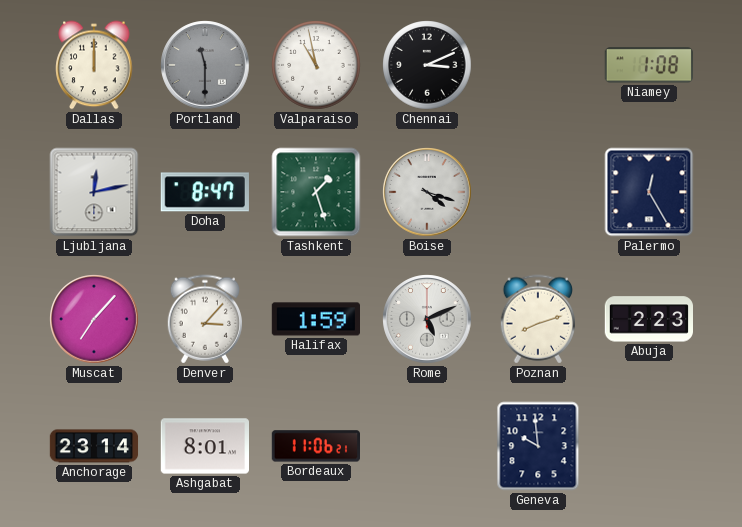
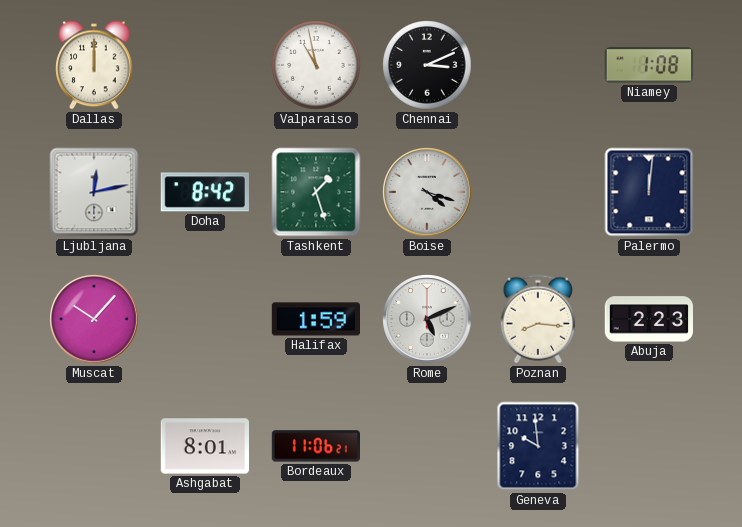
Portland: 11:30 -> none
Doha: 8:47 -> 8:42
Palermo: 12:25 -> 12:01
Muscat: 7:07 -> 10:07
Denver: 3:07 -> none
Poznan: 8:12 -> 8:16
Anchorage: 23:14 -> none
